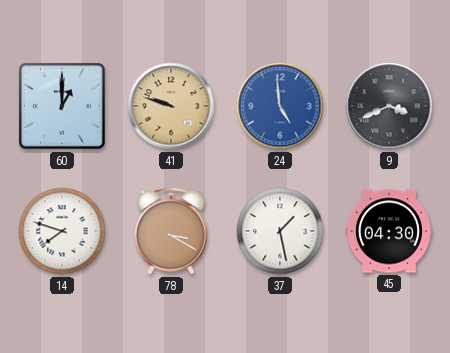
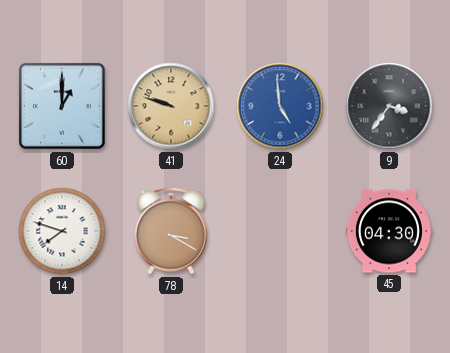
9: 3:41 -> 3:36
37: 1:28 -> none
